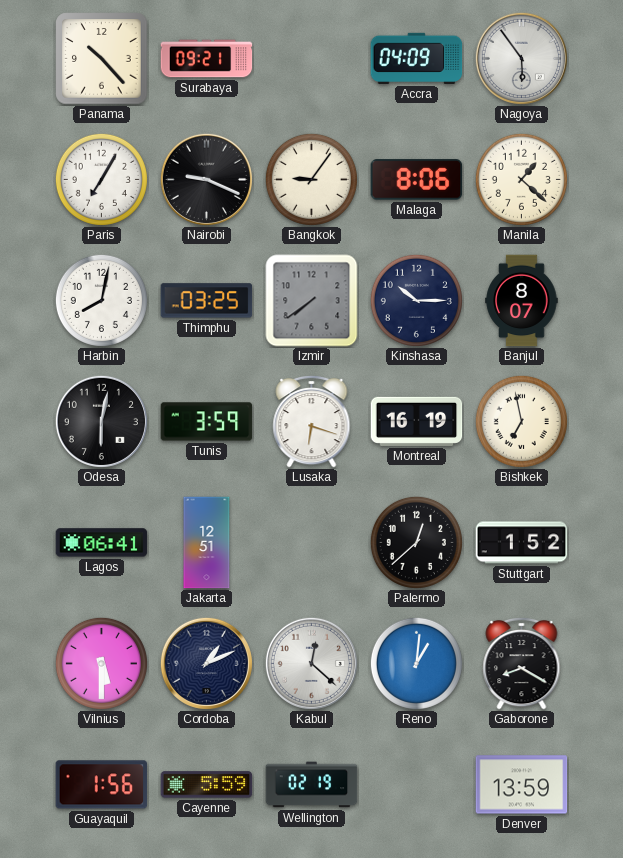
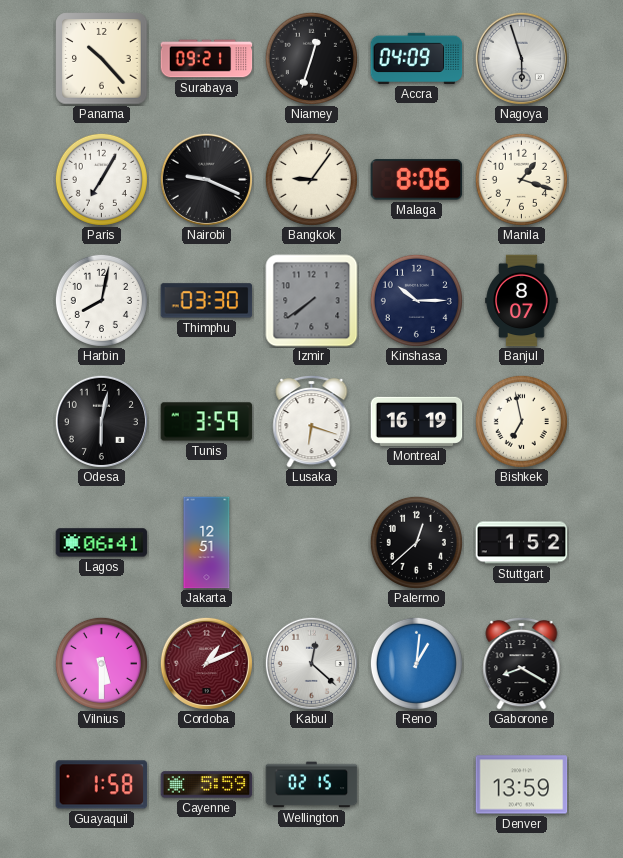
Niamey: none -> 12:33
Nagoya: 5:54 -> 5:57
Manila: 1:22 -> 1:18
Thimphu: 03:25 -> 03:30
Cordoba dial: navy -> burgundy
Guayaquil: 1:56 -> 1:58
Wellington: 02:19 -> 02:15
